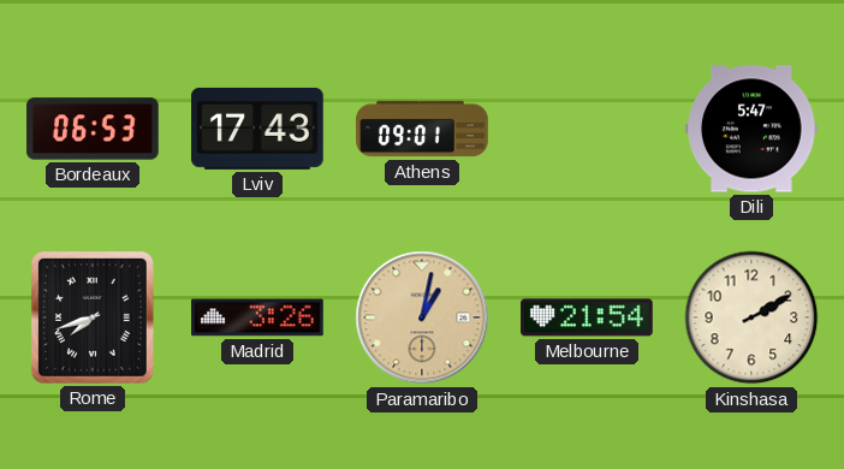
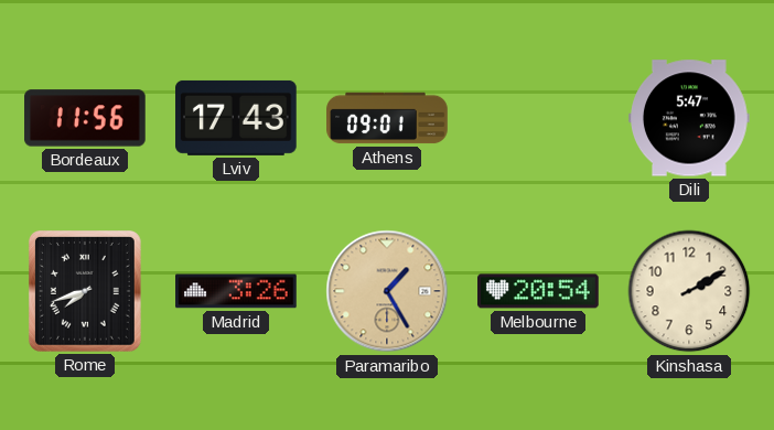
Bordeaux: 06:53 -> 11:56
Paramaribo: 1:02 -> 1:25
Melbourne: 21:54 -> 20:54
